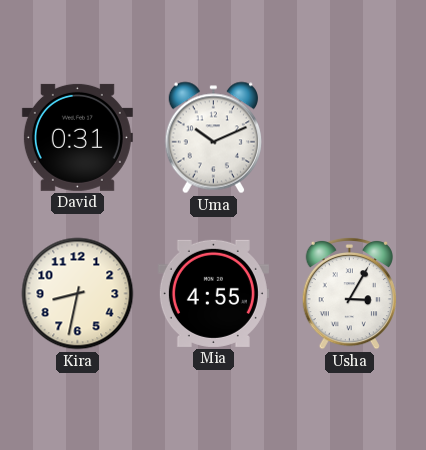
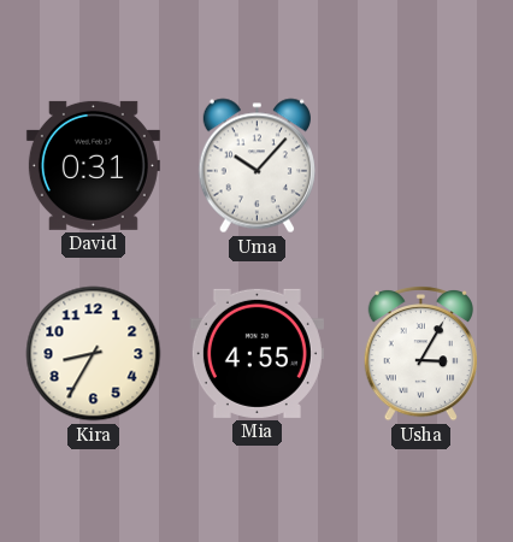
Uma: 10:11 -> 10:07
Kira: 8:32 -> 8:35
